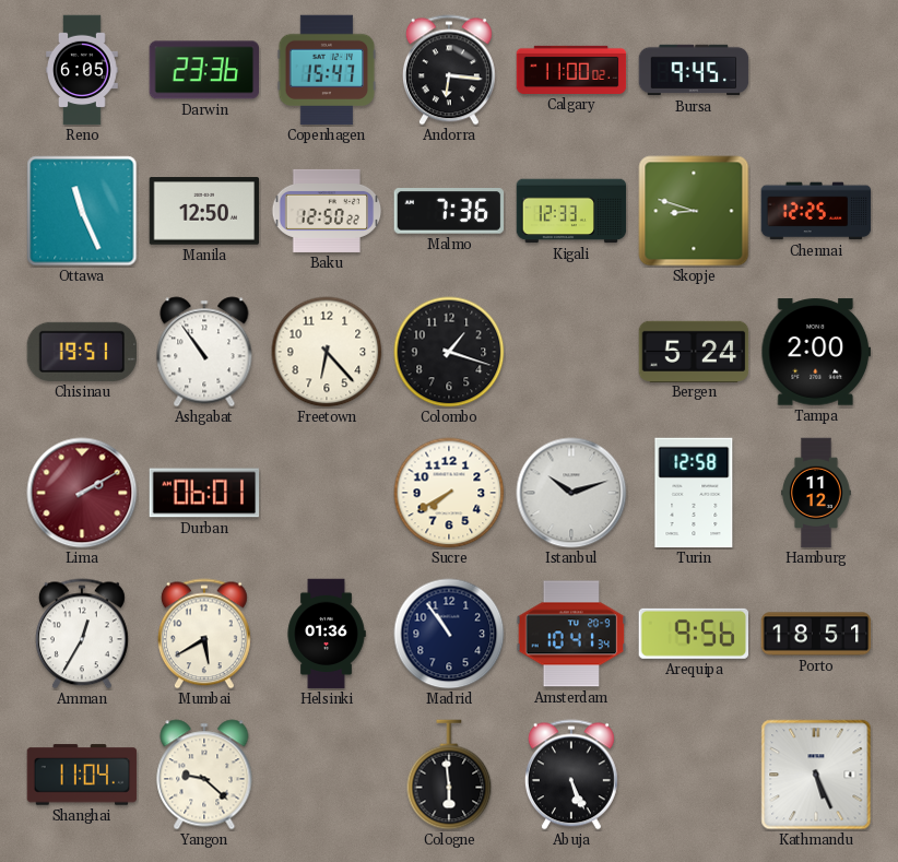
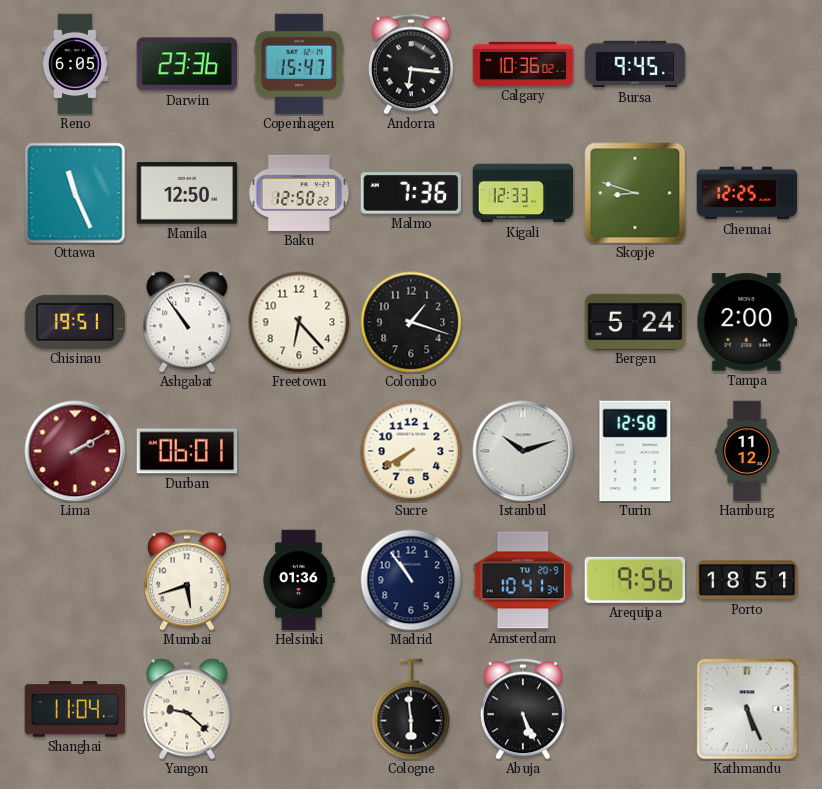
Calgary: 11:00 -> 10:36
Amman: 12:35 -> none
Mumbai: 5:40 -> 5:42
